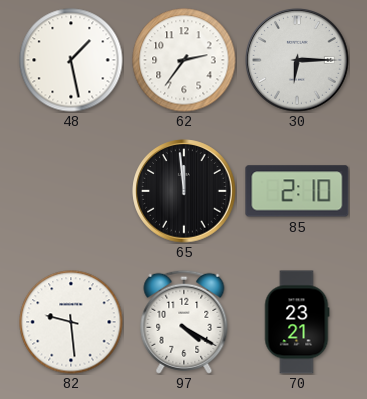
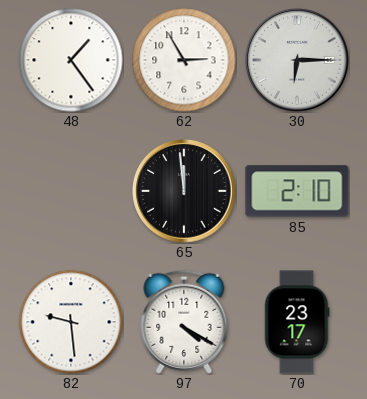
48: 1:28 -> 1:24
62: 2:36 -> 2:55
70: 23:21 -> 23:17
